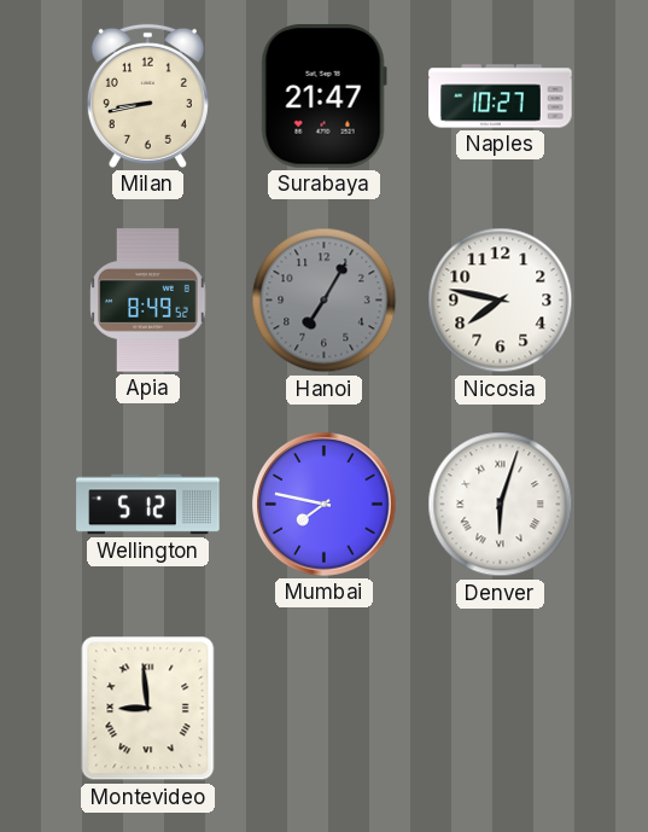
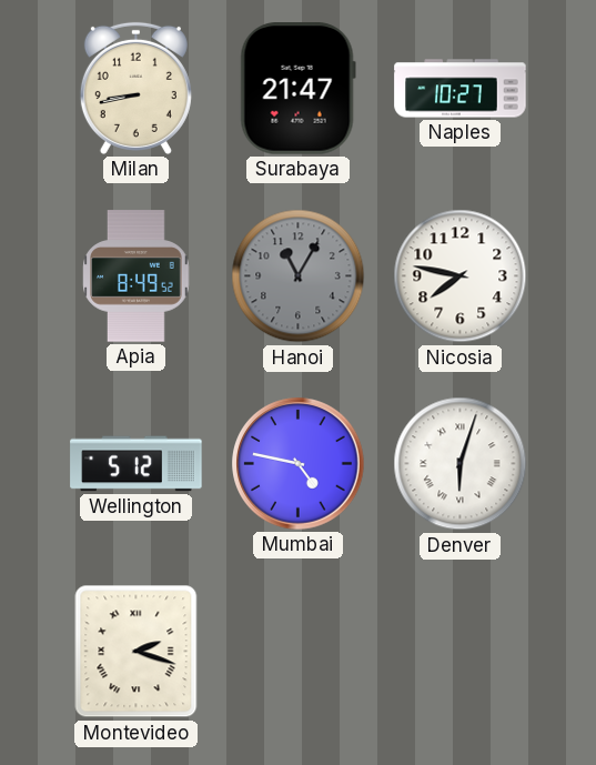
Hanoi: 7:05 -> 11:05
Mumbai: 7:47 -> 4:47
Montevideo: 8:59 -> 2:18
